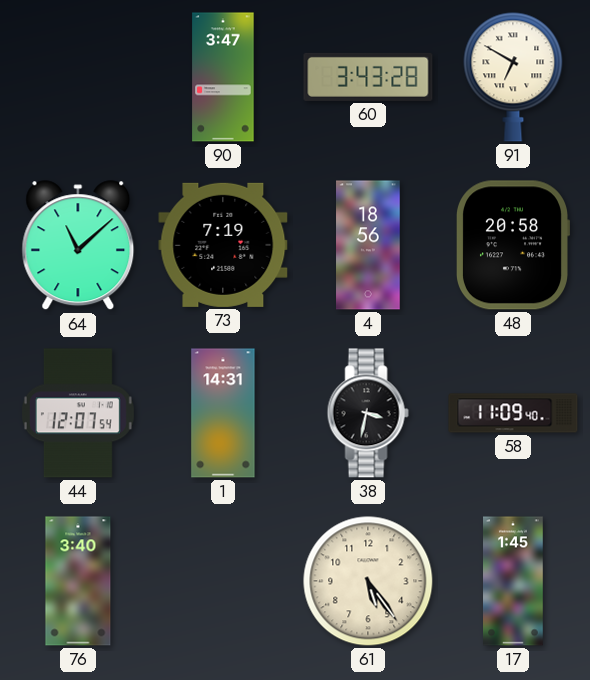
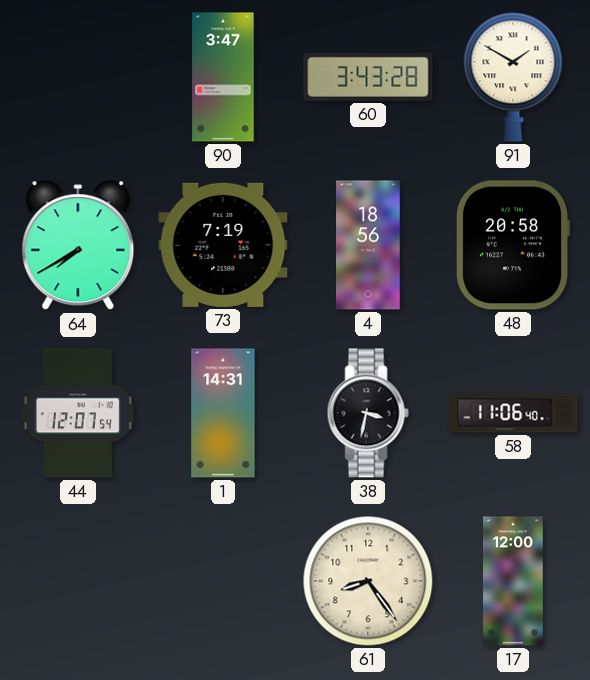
91: 6:50 -> 1:50
64: 11:08 -> 7:40
58: 11:09 -> 11:06
76: 3:40 -> none
61: 5:24 -> 8:24
17: 1:45 -> 12:00
